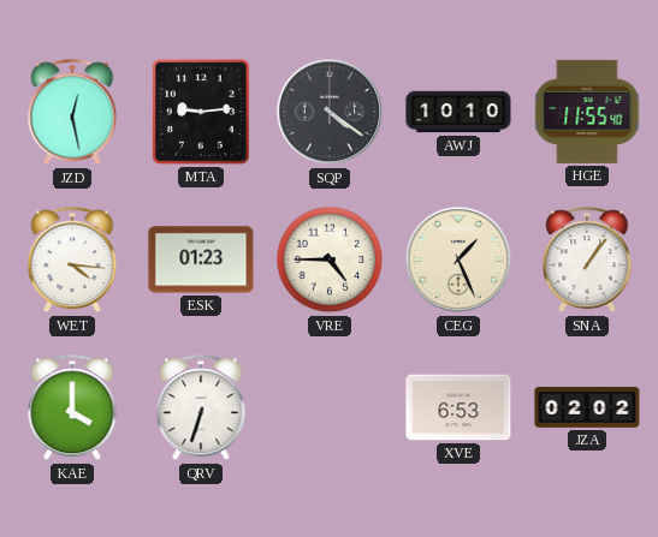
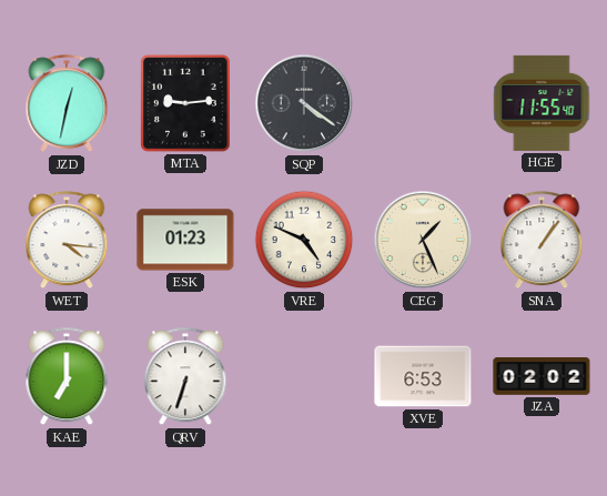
JZD: 12:28 -> 12:32
AWJ: 10:10 -> none
VRE: 4:45 -> 4:49
KAE: 4:00 -> 7:00
